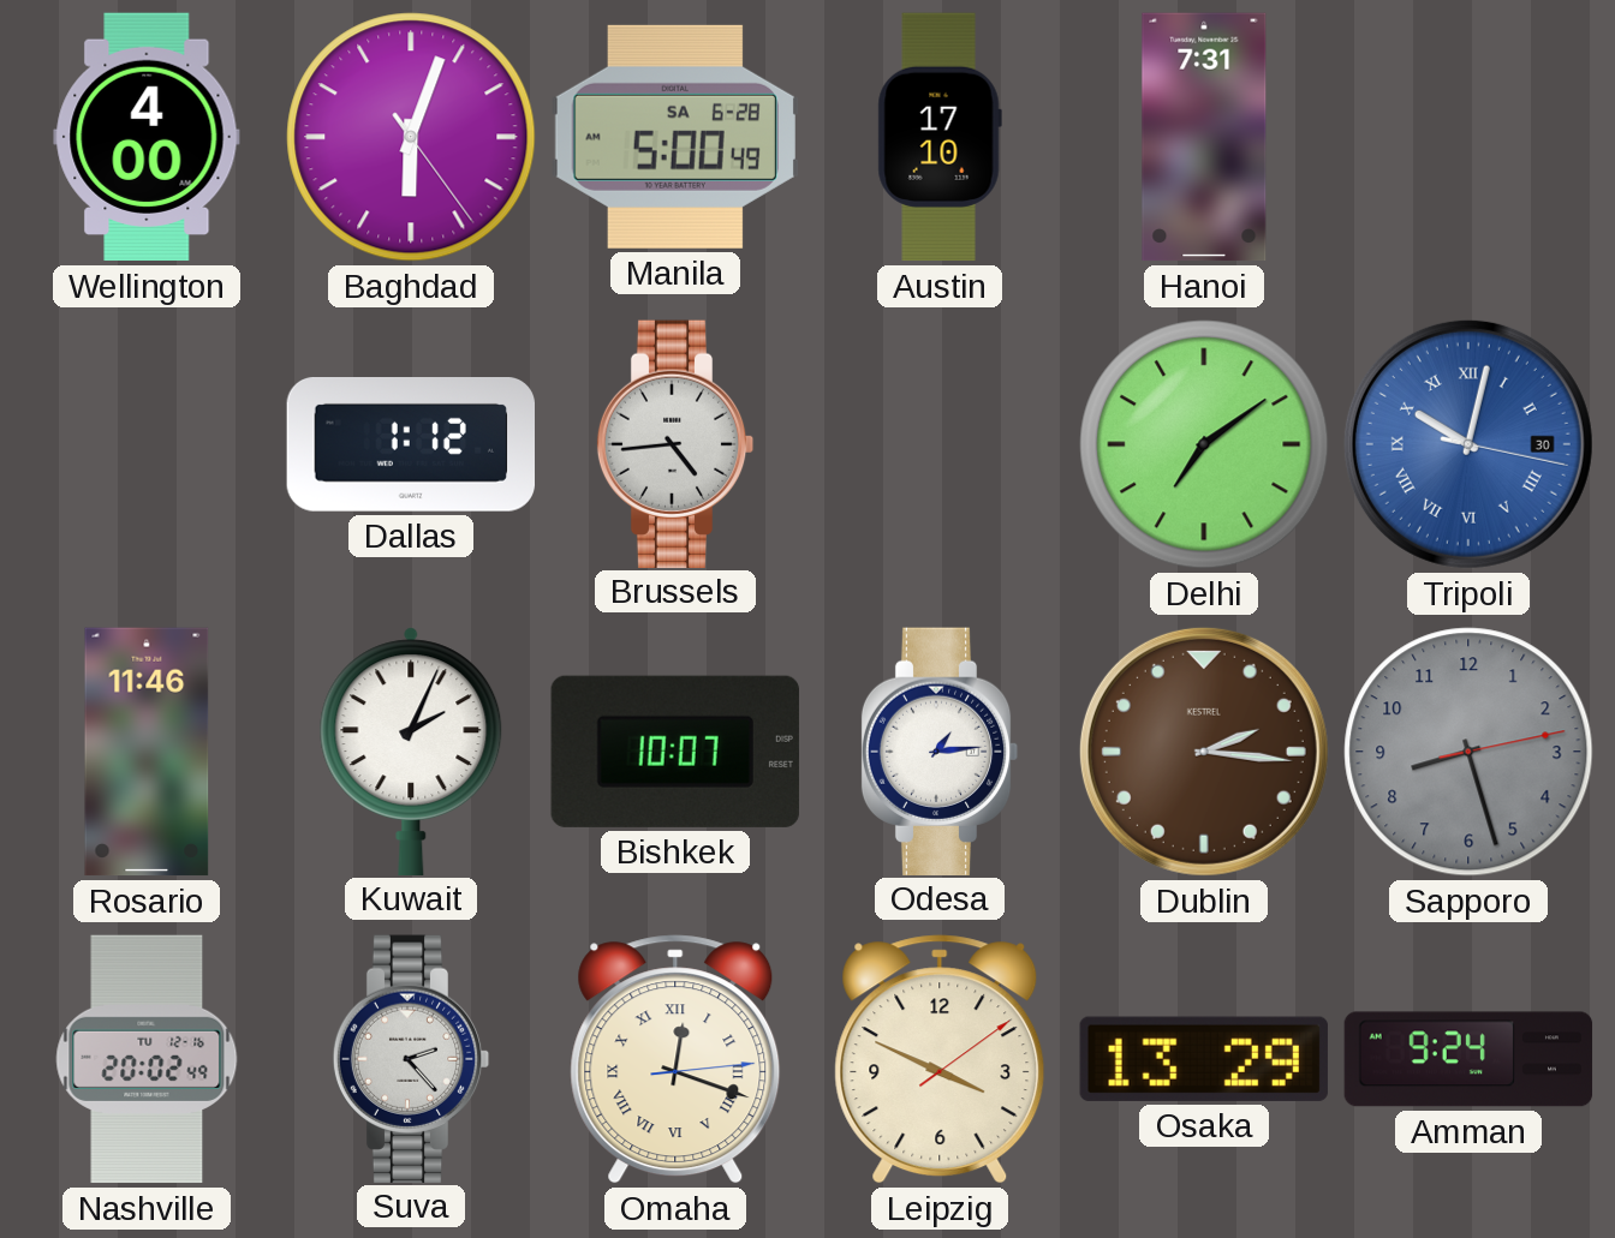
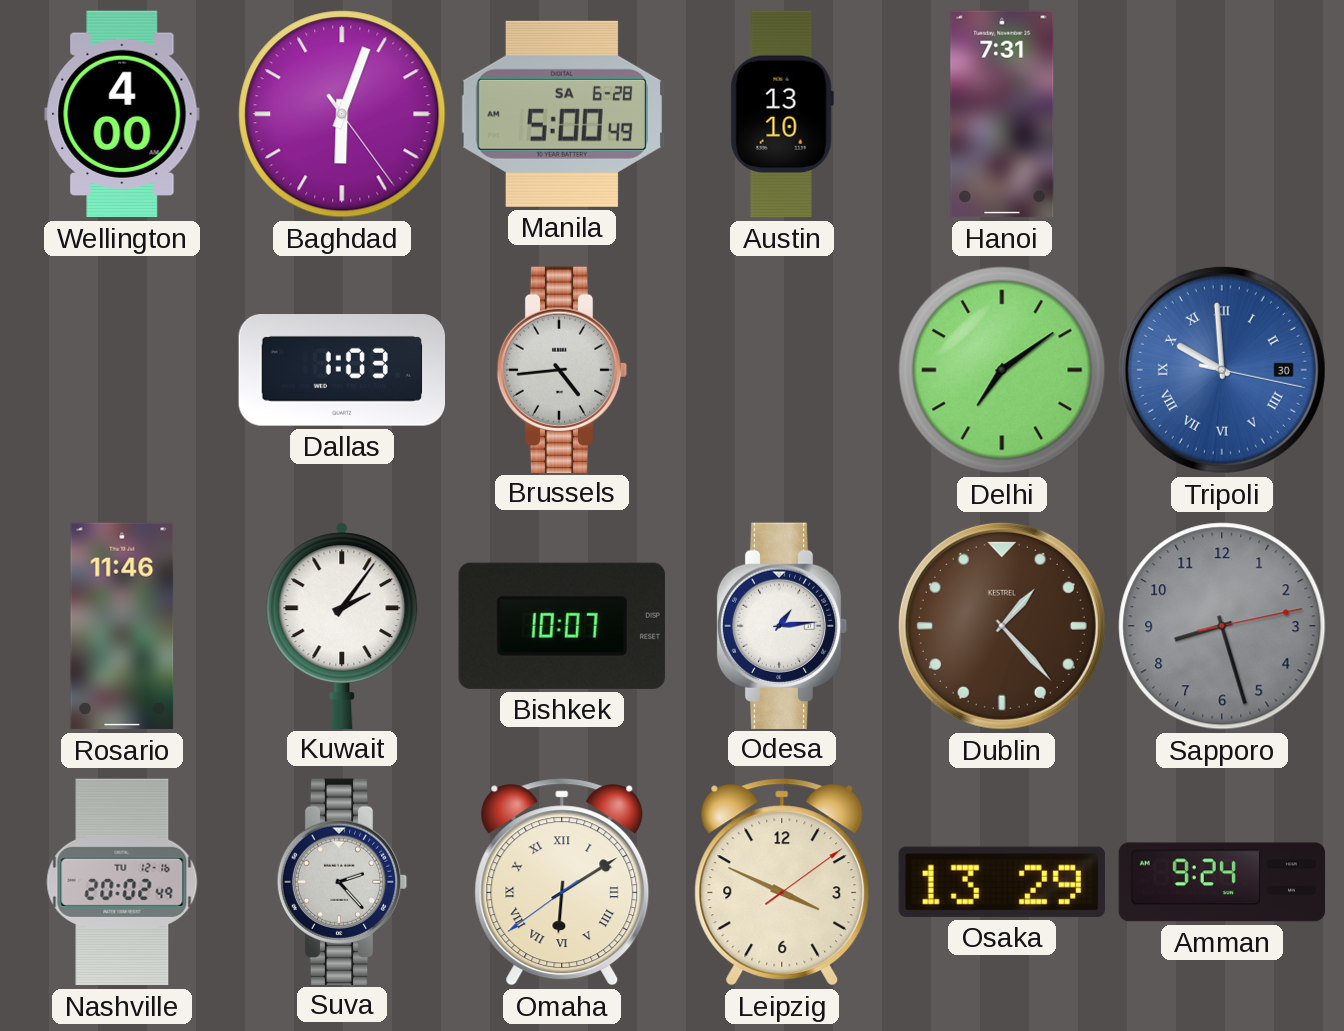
Austin: 17:10 -> 13:10
Dallas: 1:12 -> 1:03
Tripoli: 10:02 -> 9:59
Kuwait: 2:04 -> 2:06
Dublin: 2:16 -> 1:23
Omaha: 12:18 -> 6:09
